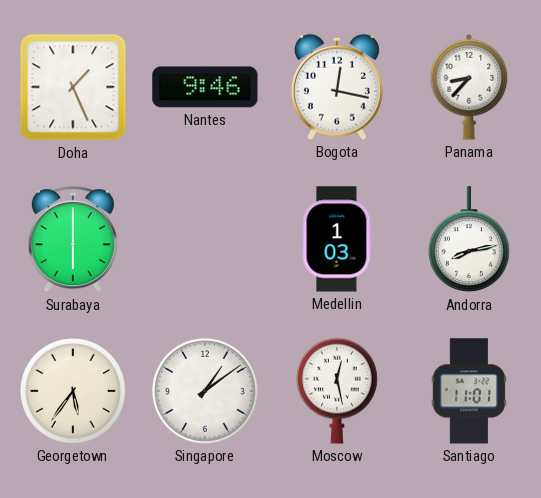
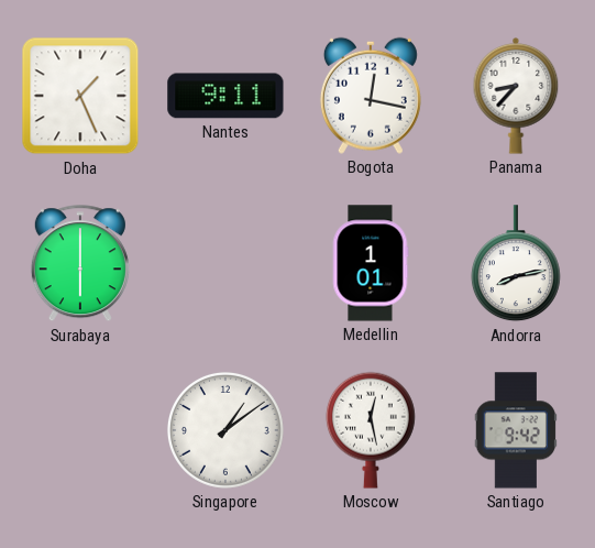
Nantes: 9:46 -> 9:11
Medellin: 1:03 -> 1:01
Georgetown: 5:36 -> none
Santiago: 11:01 -> 9:42
